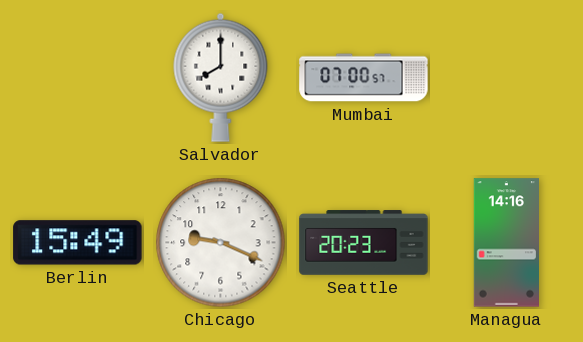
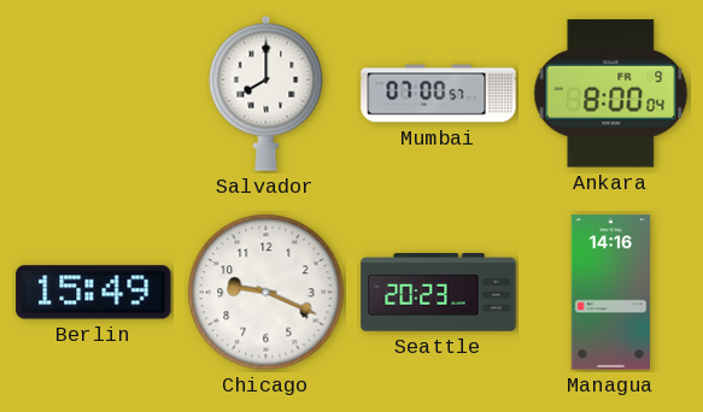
Ankara: none -> 8:00
